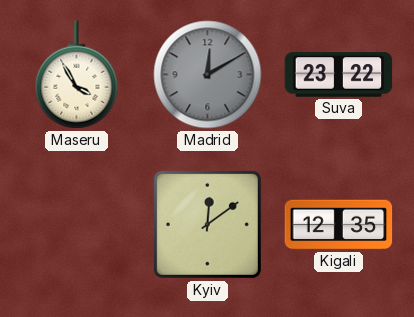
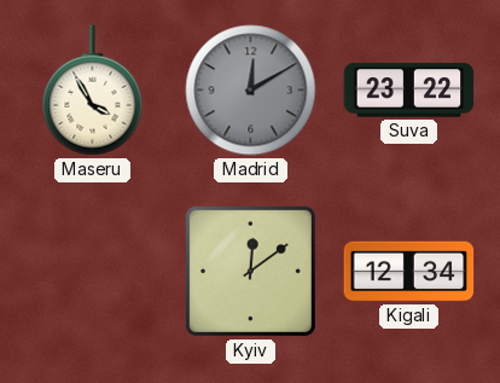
Kigali: 12:35 -> 12:34
